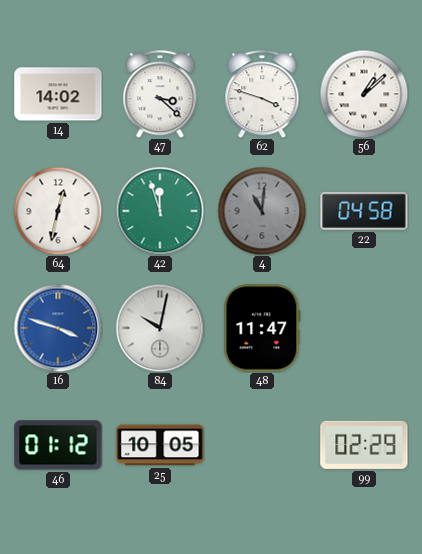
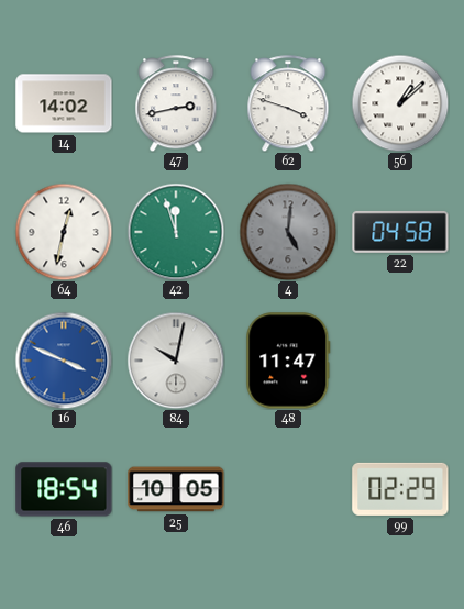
47: 3:22 -> 2:43
4: 11:01 -> 5:01
16: 3:48 -> 3:49
46: 01:12 -> 18:54
